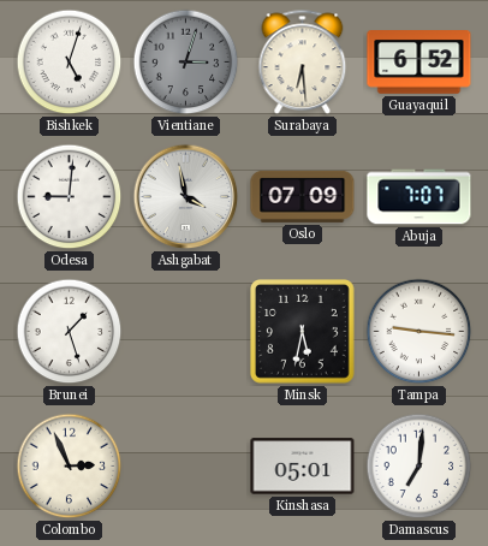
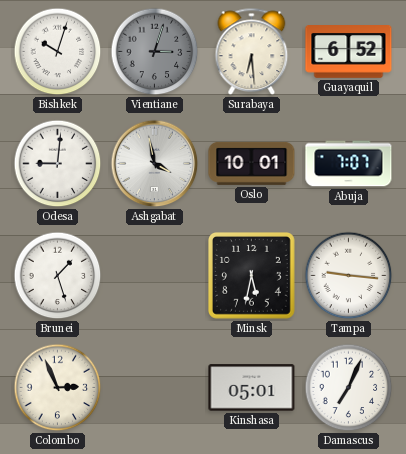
Bishkek: 5:03 -> 10:03
Oslo: 07:09 -> 10:01
Damascus: 7:01 -> 7:04
